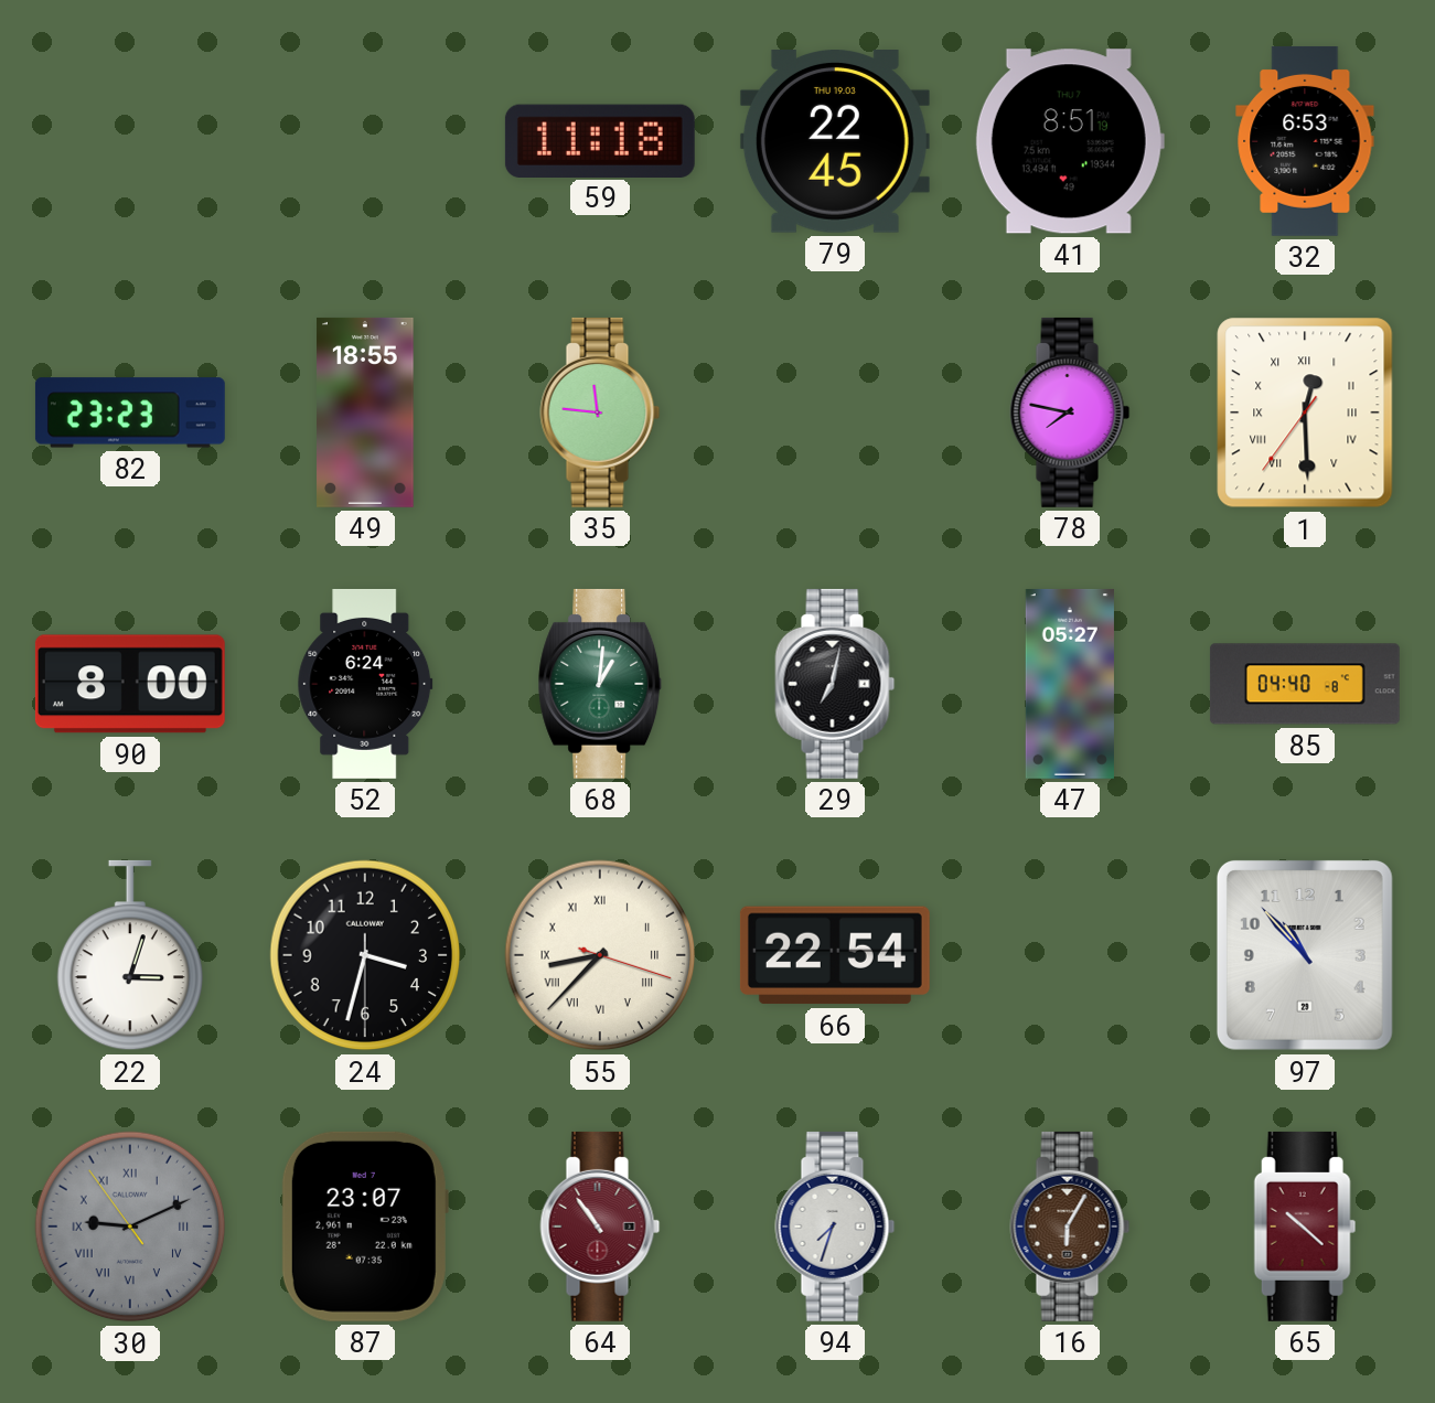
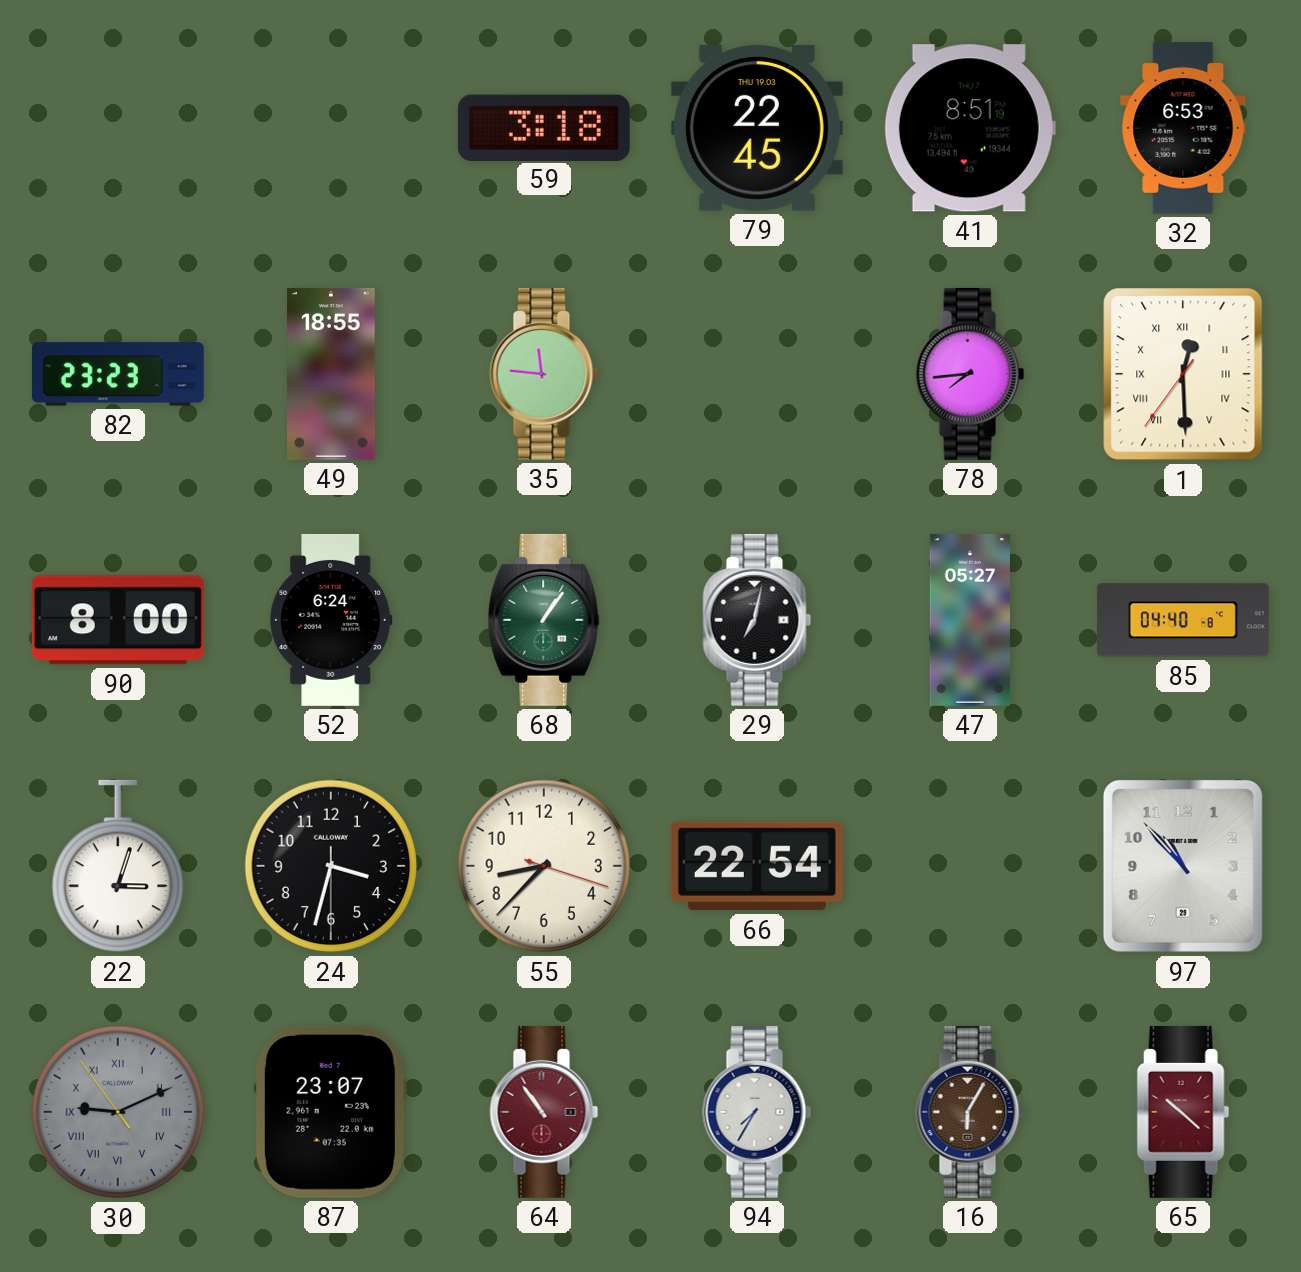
59: 11:18 -> 3:18
78: 7:47 -> 7:44
68: 1:01 -> 1:06
55 numerals: Roman -> Arabic
94: 7:33 -> 7:35
